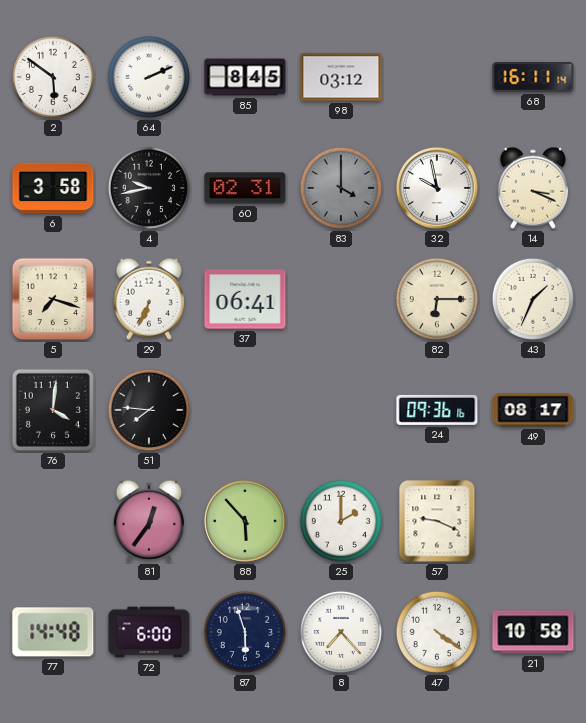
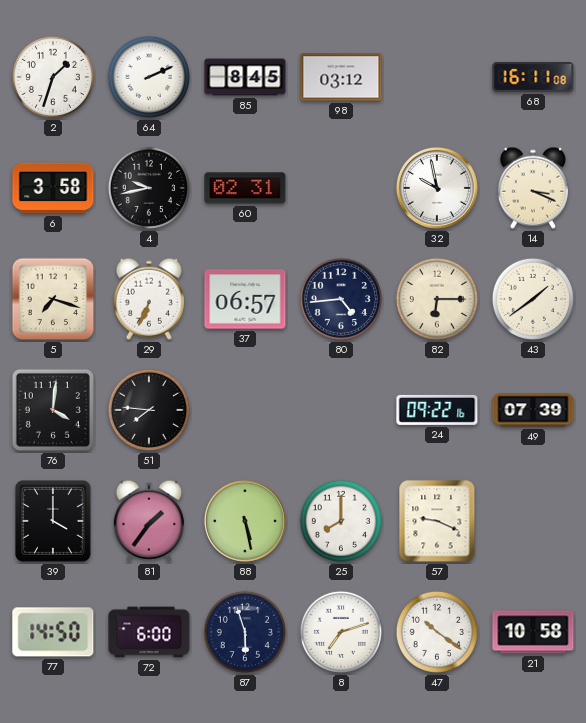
2: 5:51 -> 1:33
68: 16:11:14 -> 16:11:08
83: 4:00 -> none
37: 06:41 -> 06:57
80: none -> 4:44
43: 1:34 -> 1:39
24: 09:36 -> 09:22
49: 08:17 -> 07:39
39: none -> 4:00
81: 12:36 -> 1:36
88: 5:53 -> 5:28
25: 2:00 -> 8:00
77: 14:48 -> 14:50
8: 7:23 -> 7:12
47: 4:21 -> 10:21
